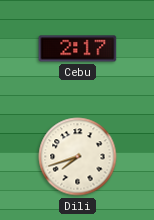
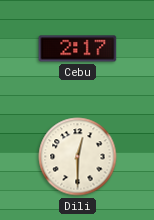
Dili: 7:42 -> 12:30
